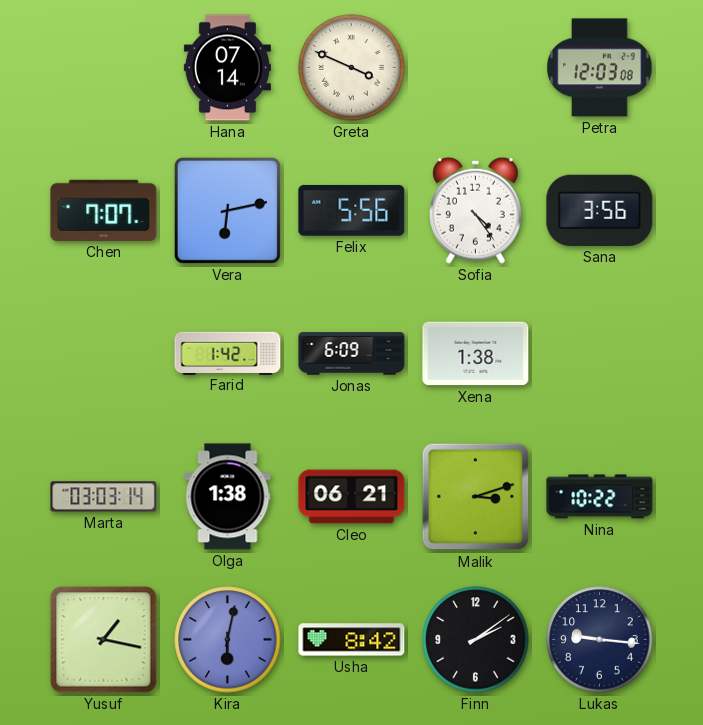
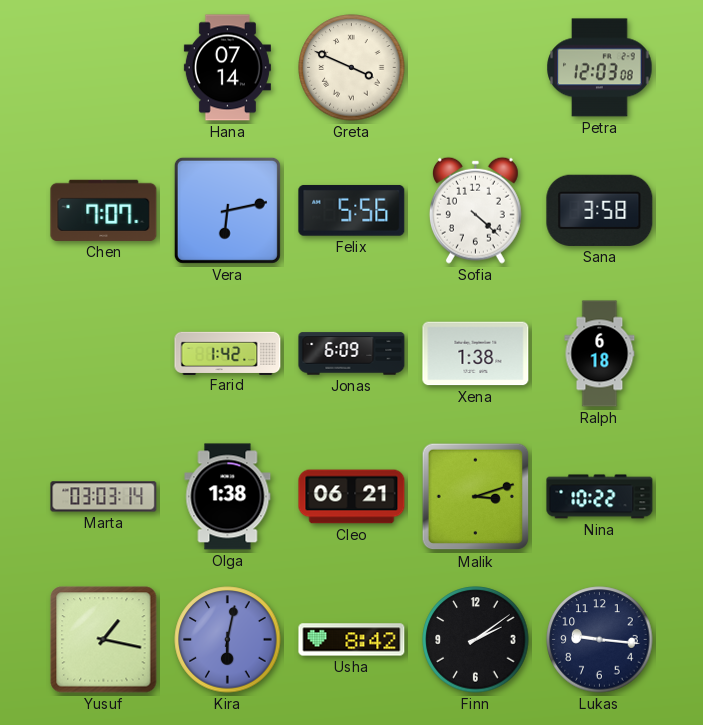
Sofia: 4:24 -> 4:22
Sana: 3:56 -> 3:58
Ralph: none -> 6:18
